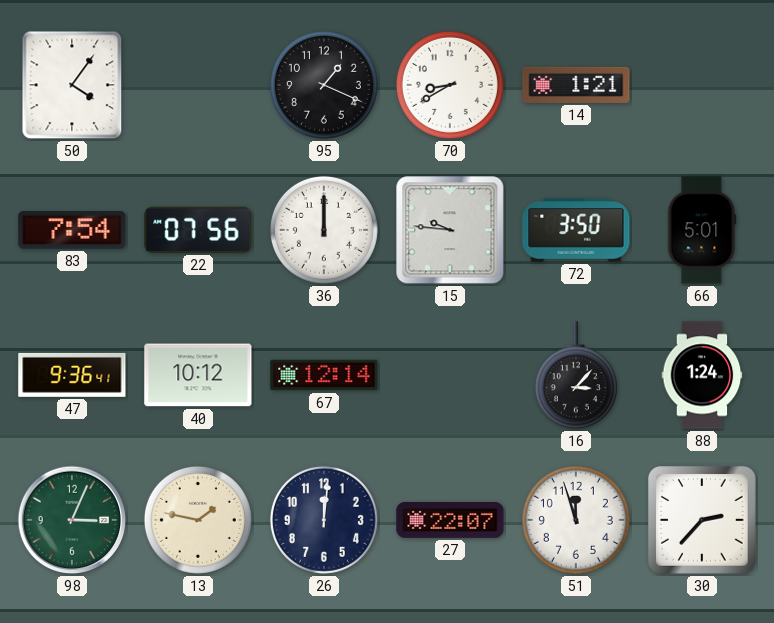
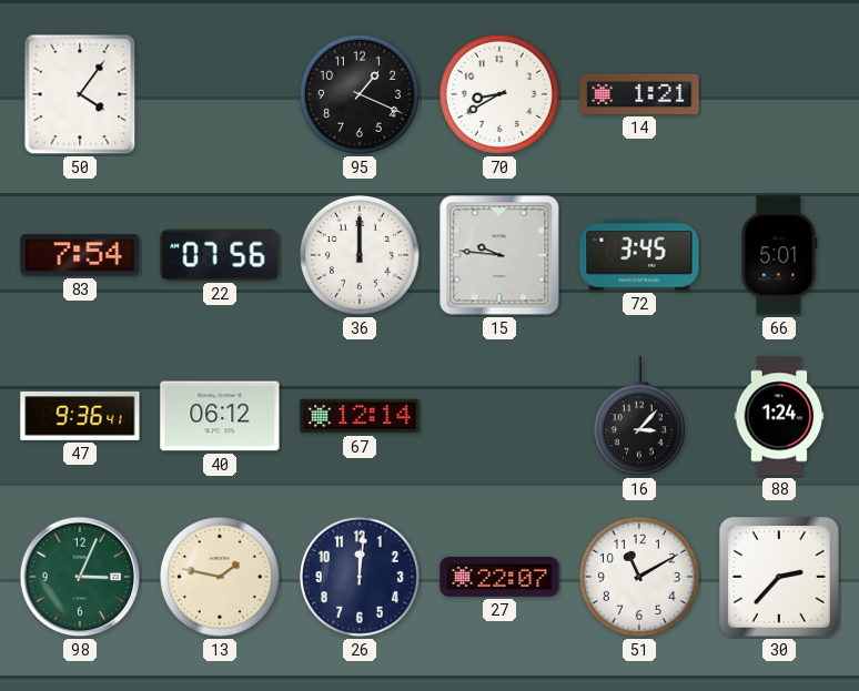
72: 3:50 -> 3:45
40: 10:12 -> 06:12
51: 11:57 -> 11:10
